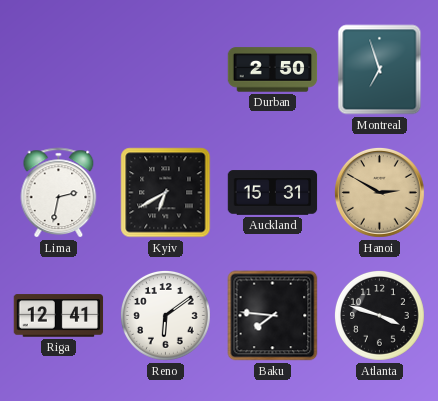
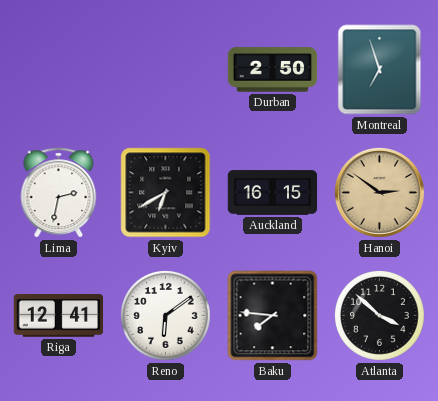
Auckland: 15:31 -> 16:15
Hanoi: 2:50 -> 2:51
Atlanta: 3:48 -> 3:52
